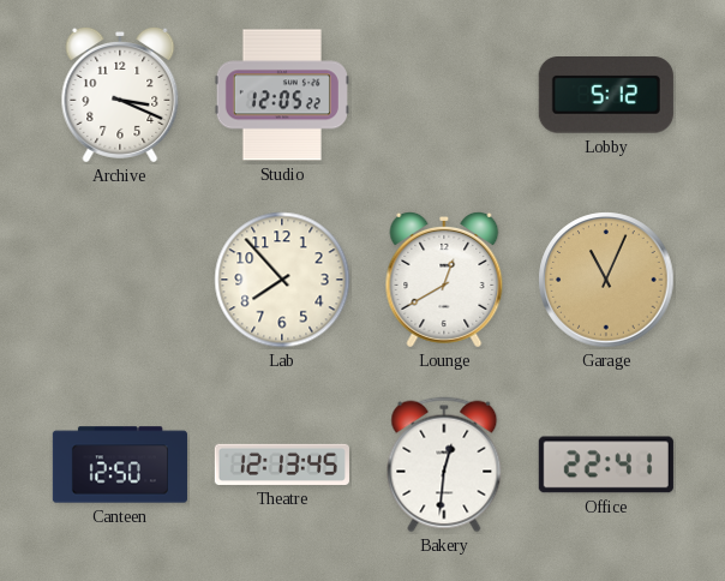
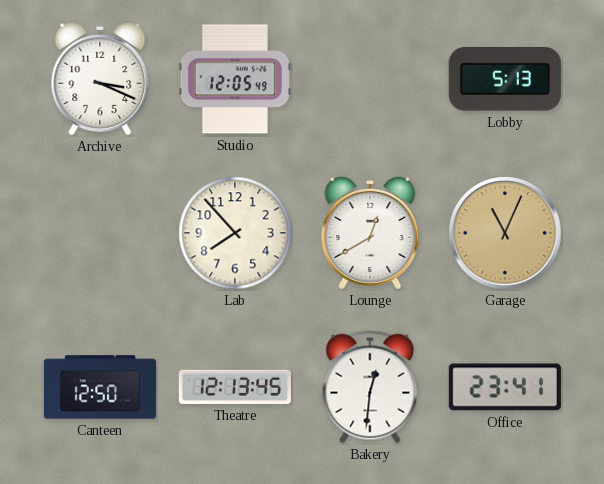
Studio: 12:05:22 -> 12:05:49
Lobby: 5:12 -> 5:13
Office: 22:41 -> 23:41
